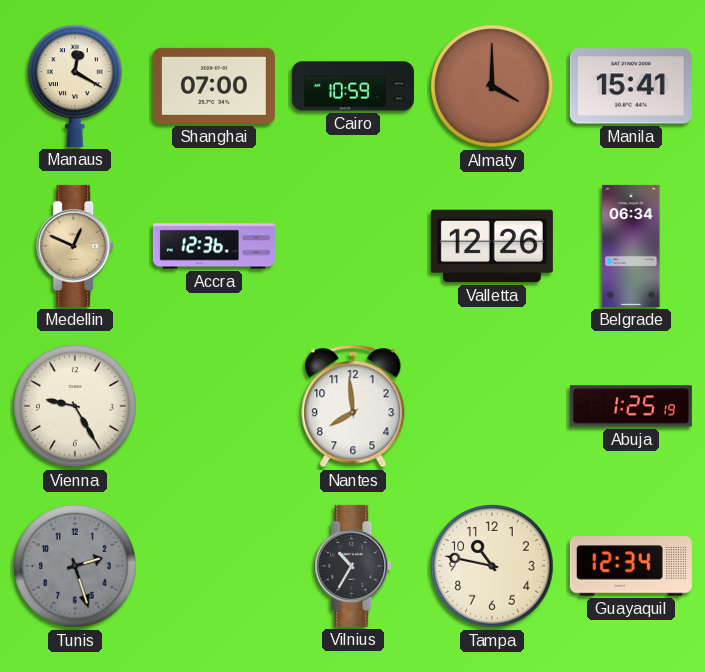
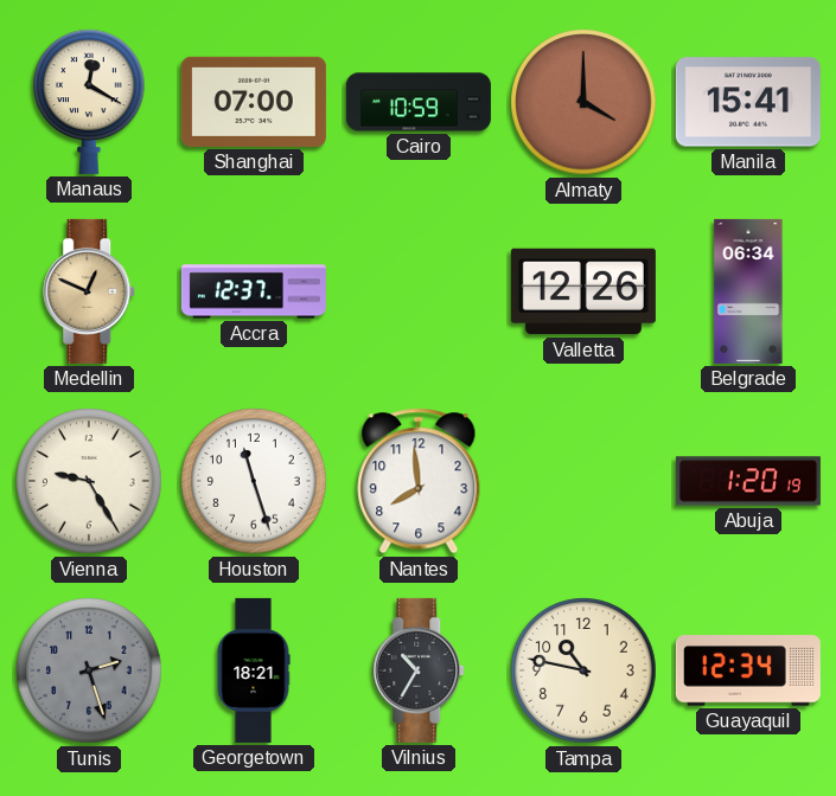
Accra: 12:36 -> 12:37
Houston: none -> 11:27
Abuja: 1:25 -> 1:20
Georgetown: none -> 18:21
